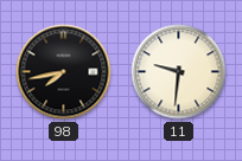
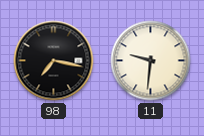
98: 7:43 -> 7:17
